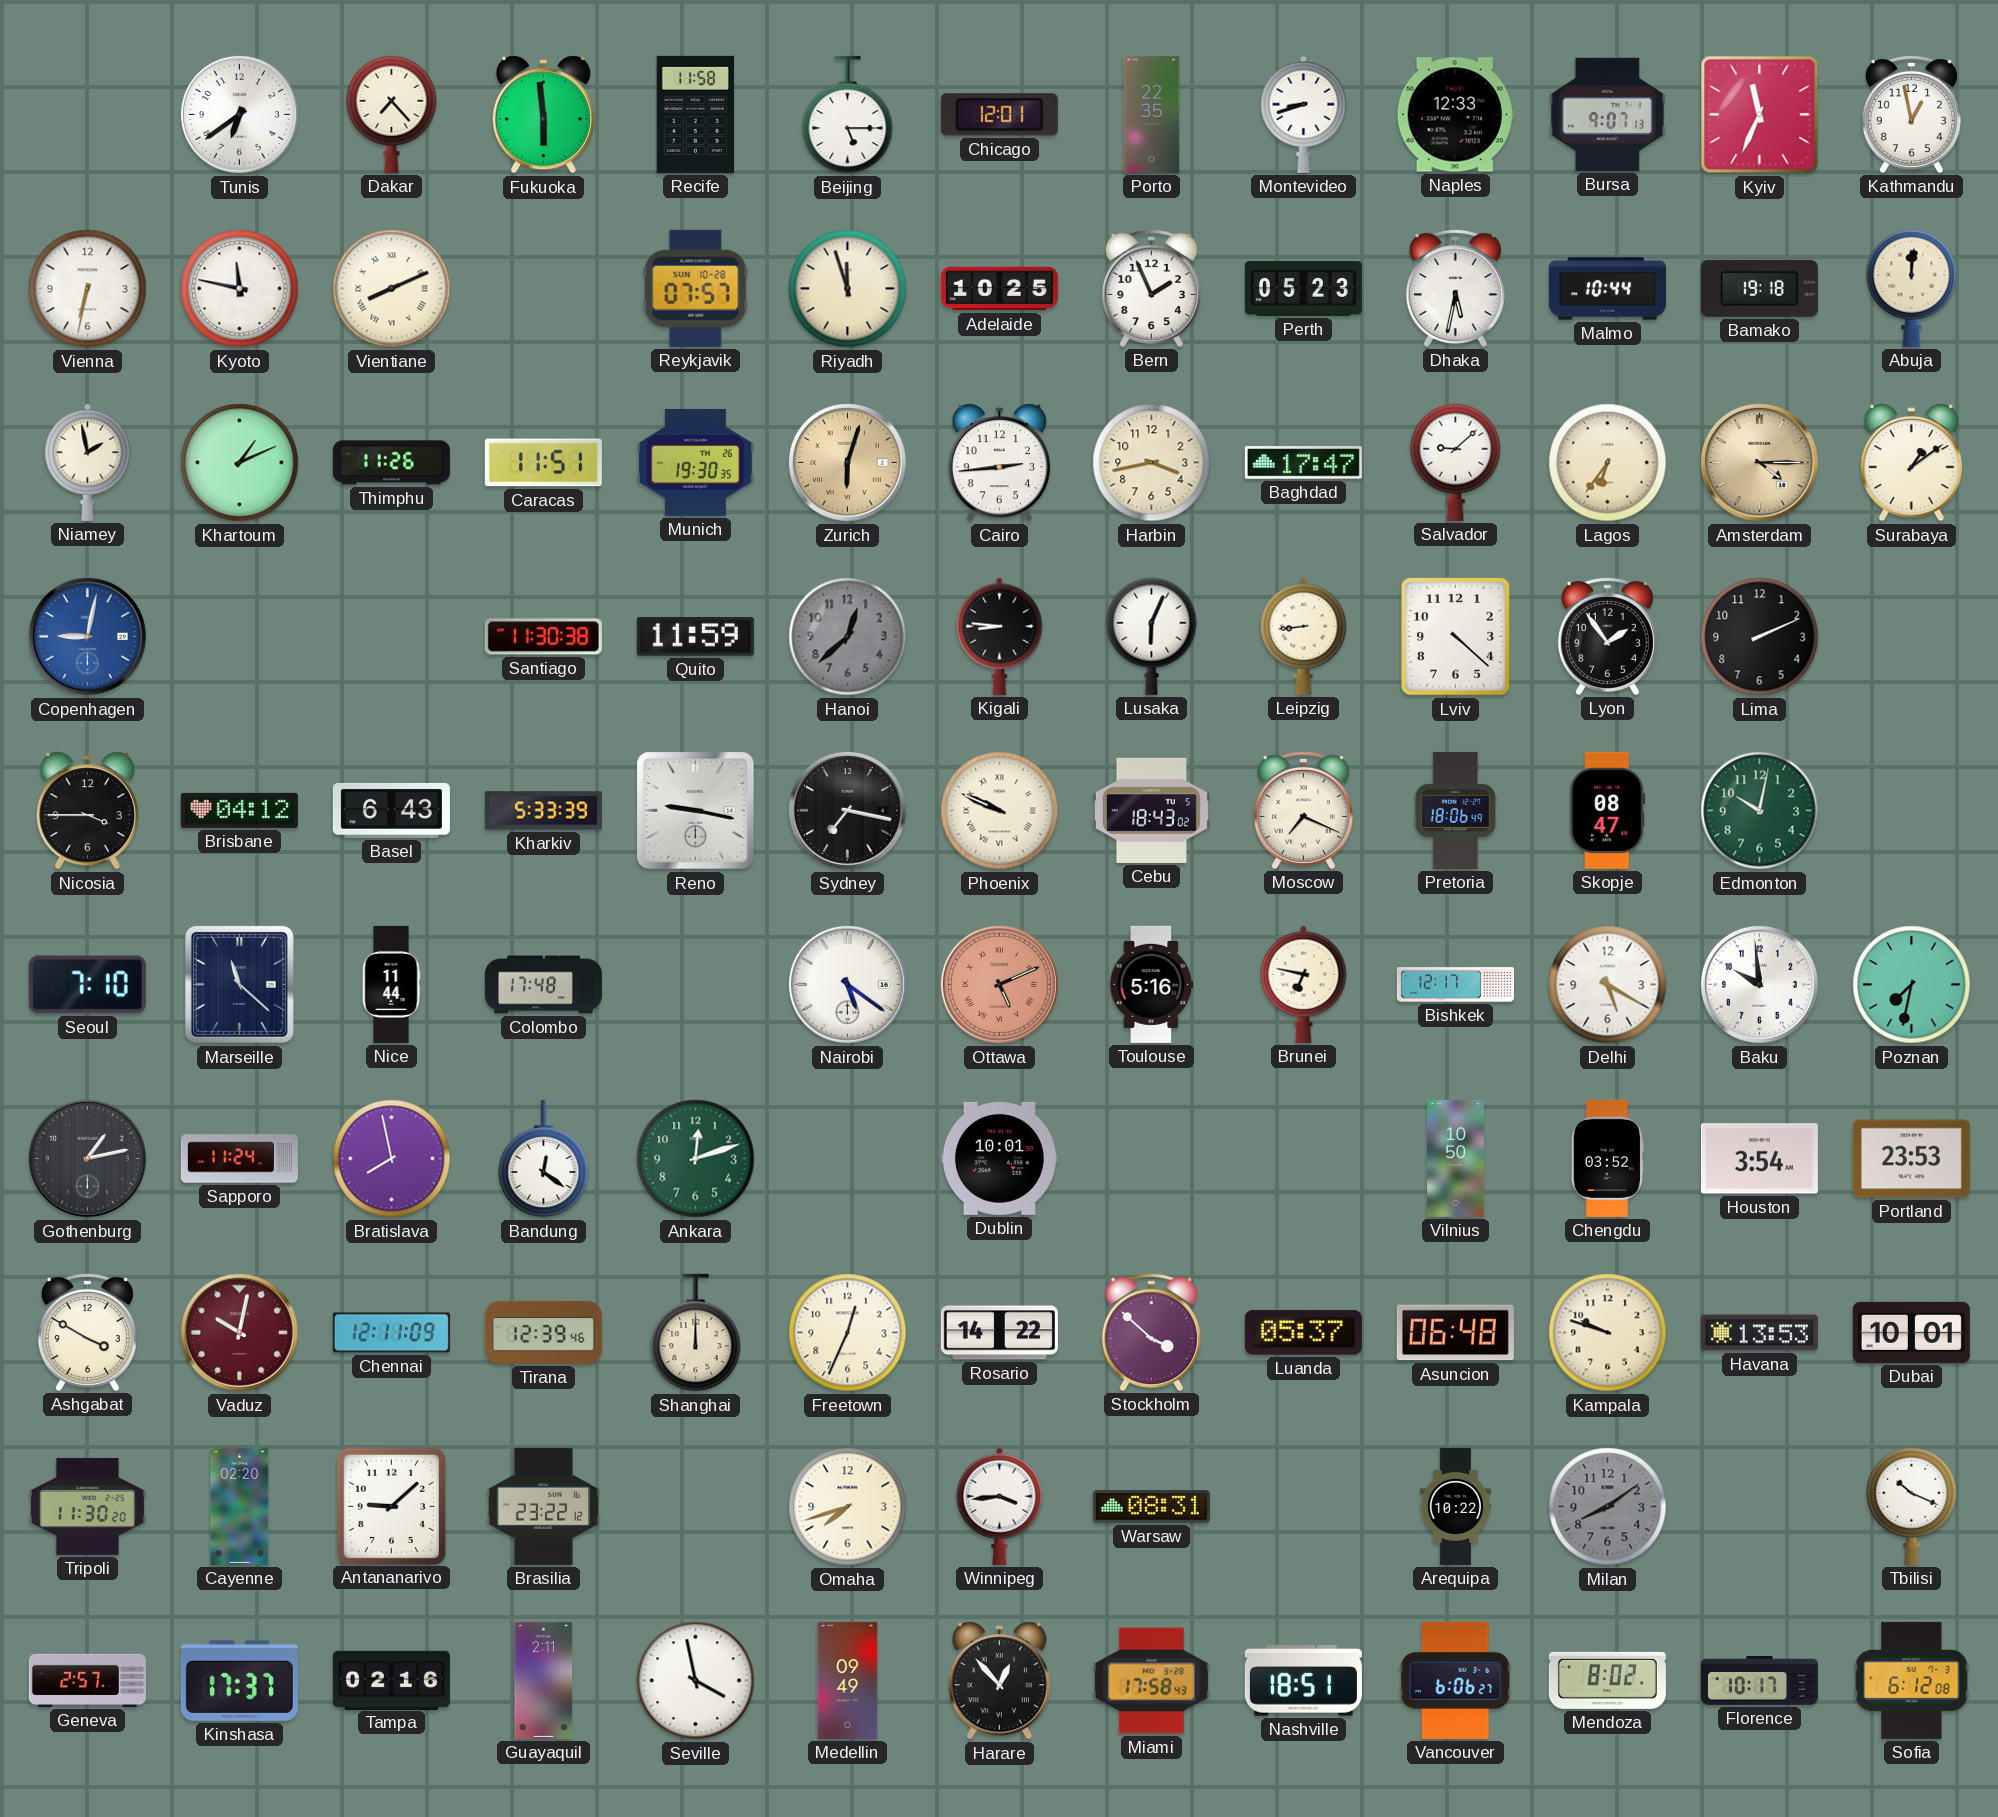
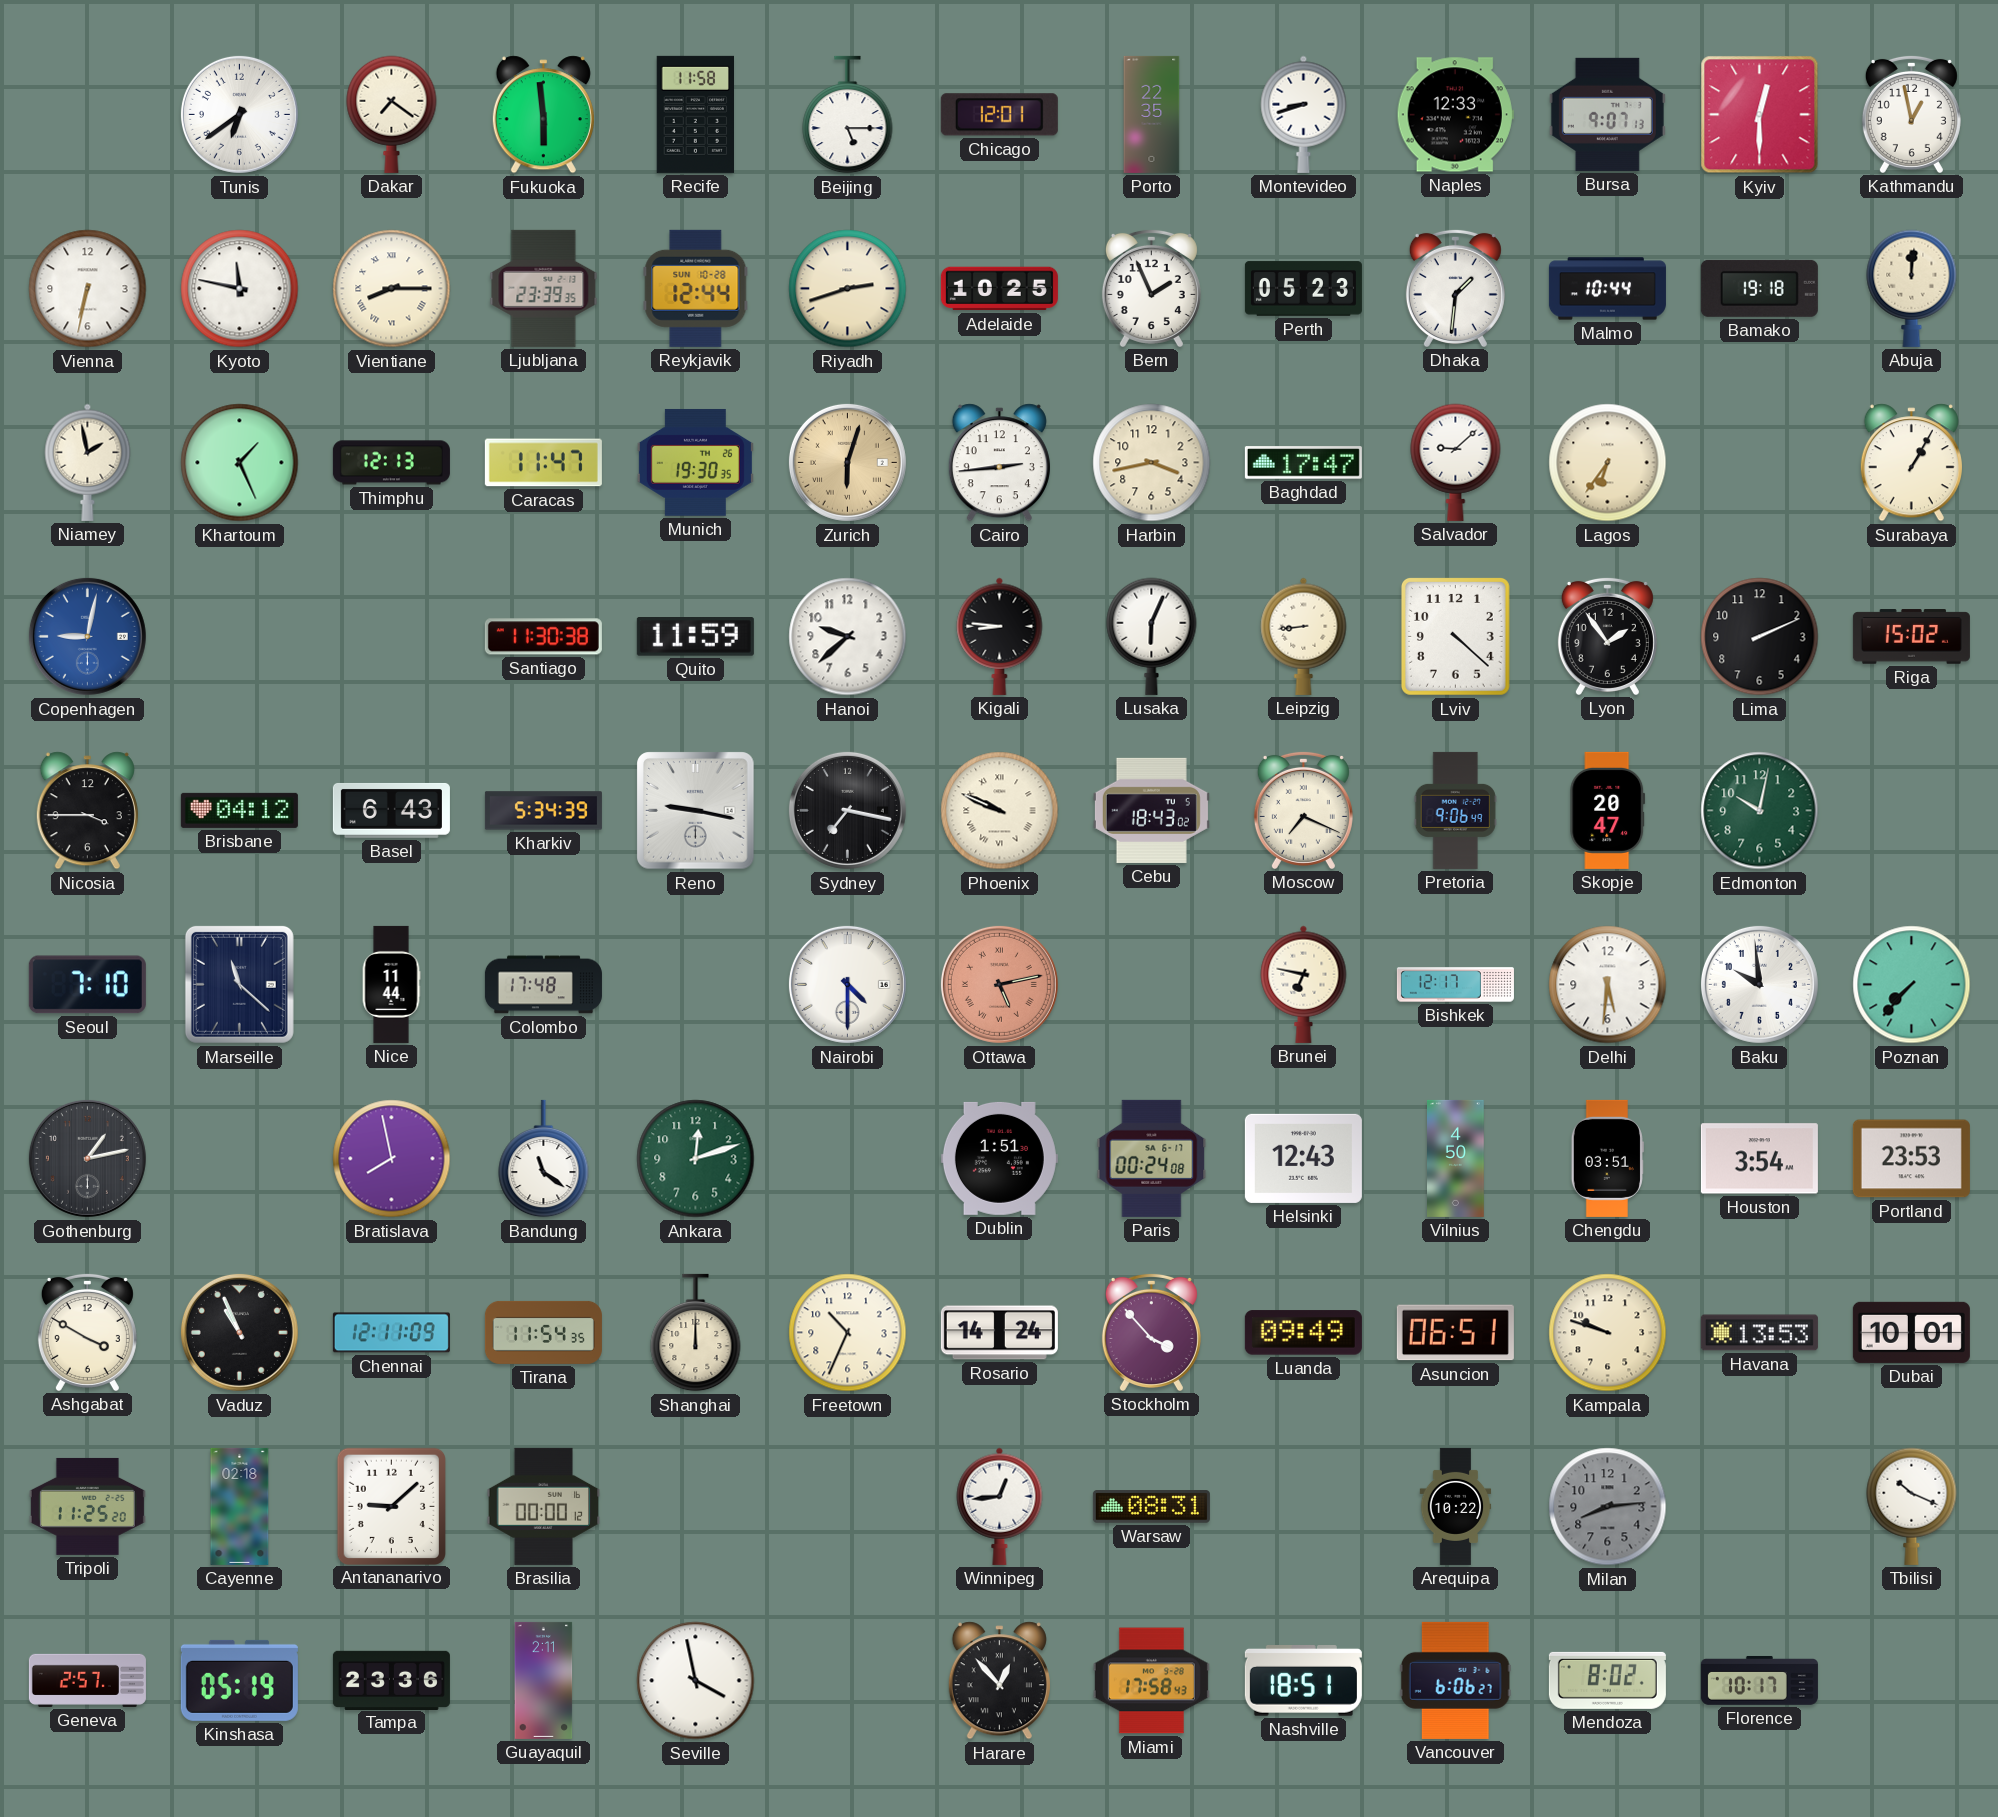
Dakar: 7:23 -> 7:21
Kyiv: 11:34 -> 12:30
Vientiane: 8:11 -> 8:15
Ljubljana: none -> 23:39
Reykjavik: 07:57 -> 12:44
Riyadh: 11:57 -> 2:42
Dhaka: 5:32 -> 1:31
Khartoum: 1:11 -> 1:26
Thimphu: 11:26 -> 12:13
Caracas: 11:51 -> 11:47
Amsterdam: 4:15 -> none
Surabaya: 1:09 -> 1:05
Hanoi: 12:38 -> 9:38
Hanoi dial: grey -> white
Riga: none -> 15:02
Kharkiv: 5:33 -> 5:34
Pretoria: 18:06 -> 9:06
Skopje: 08:47 -> 20:47
Nairobi: 5:21 -> 4:30
Ottawa: 5:11 -> 5:13
Toulouse: 5:16 -> none
Delhi: 5:20 -> 5:31
Poznan: 7:32 -> 7:37
Sapporo: 11:24 -> none
Bandung: 12:21 -> 11:21
Dublin: 10:01 -> 1:51
Paris: none -> 00:24
Helsinki: none -> 12:43
Vilnius: 10:50 -> 4:50
Chengdu: 03:52 -> 03:51
Vaduz: 10:02 -> 10:56
Vaduz dial: burgundy -> black
Tirana: 12:39 -> 11:54
Freetown: 12:34 -> 10:34
Rosario: 14:22 -> 14:24
Stockholm: 3:52 -> 3:53
Luanda: 05:37 -> 09:49
Asuncion: 06:48 -> 06:51
Tripoli: 11:30 -> 11:25
Cayenne: 02:20 -> 02:18
Brasilia: 23:22 -> 00:00
Omaha: 7:42 -> none
Winnipeg: 3:44 -> 12:44
Milan: 8:09 -> 8:14
Kinshasa: 17:37 -> 05:19
Tampa: 02:16 -> 23:36
Medellin: 09:49 -> none
Sofia: 6:12 -> none
